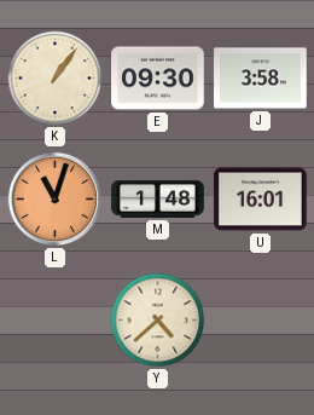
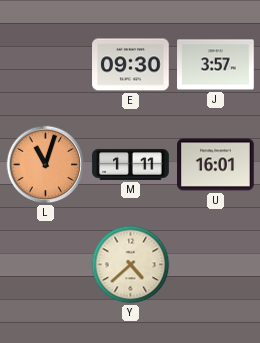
K: 1:06 -> none
J: 3:58 -> 3:57
M: 1:48 -> 1:11
